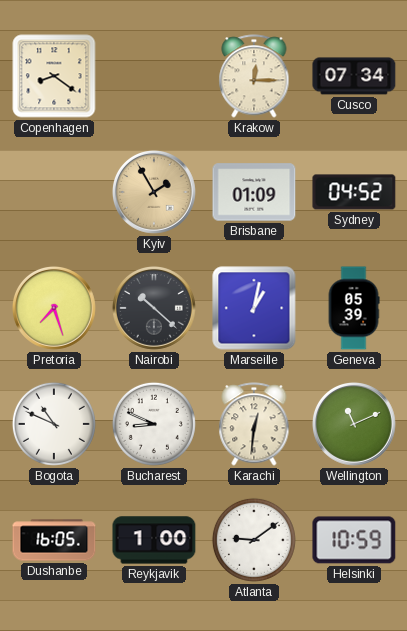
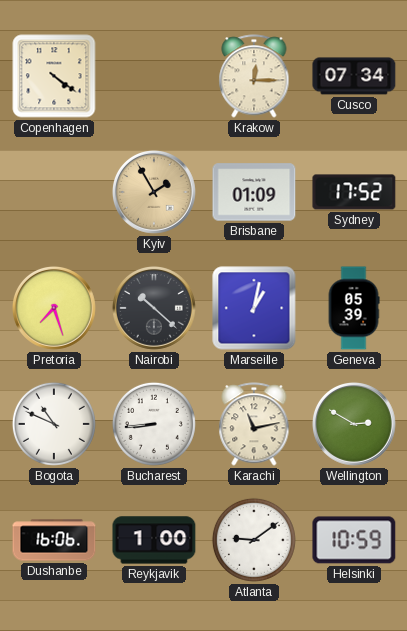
Copenhagen: 8:21 -> 4:21
Sydney: 04:52 -> 17:52
Bucharest: 8:49 -> 8:44
Karachi: 12:31 -> 11:13
Wellington: 11:11 -> 2:50
Dushanbe: 16:05 -> 16:06
